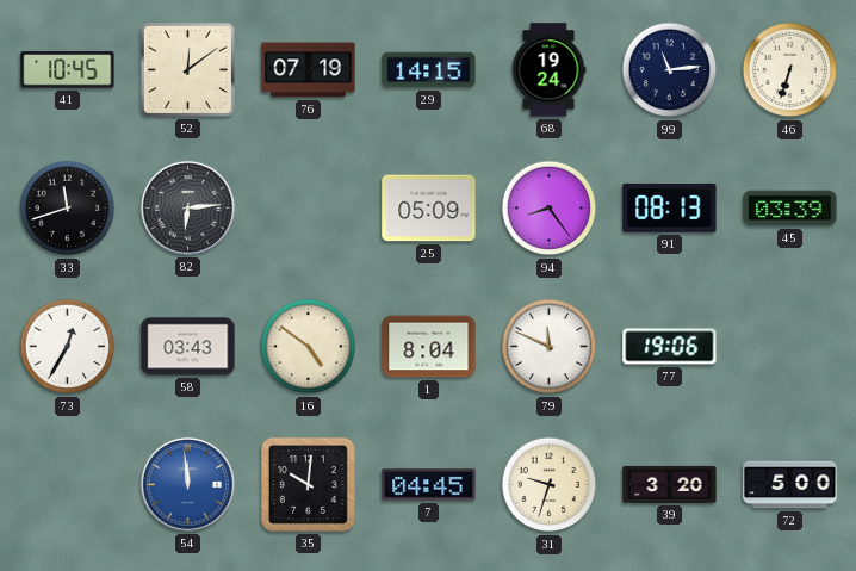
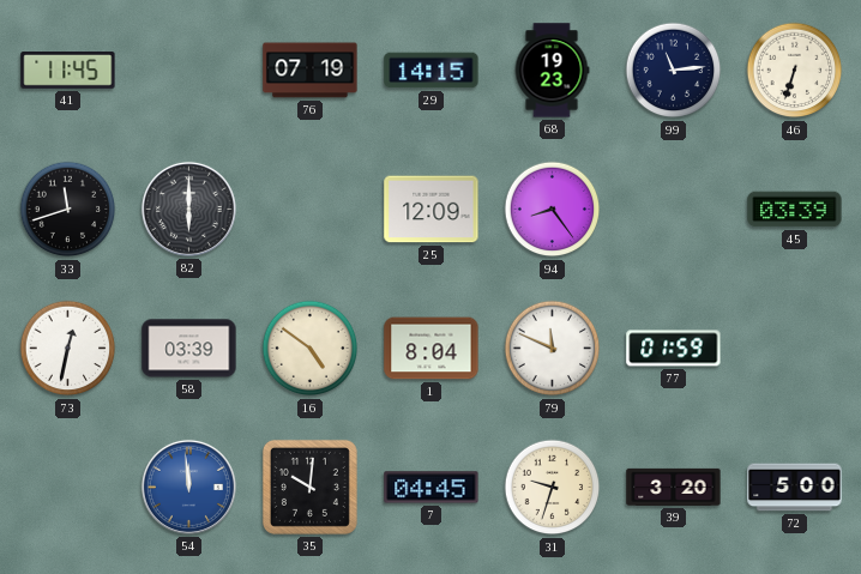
41: 10:45 -> 11:45
52: 12:09 -> none
68: 19:24 -> 19:23
82: 6:14 -> 6:00
25: 05:09 -> 12:09
91: 08:13 -> none
73: 12:35 -> 12:32
58: 03:43 -> 03:39
77: 19:06 -> 01:59
